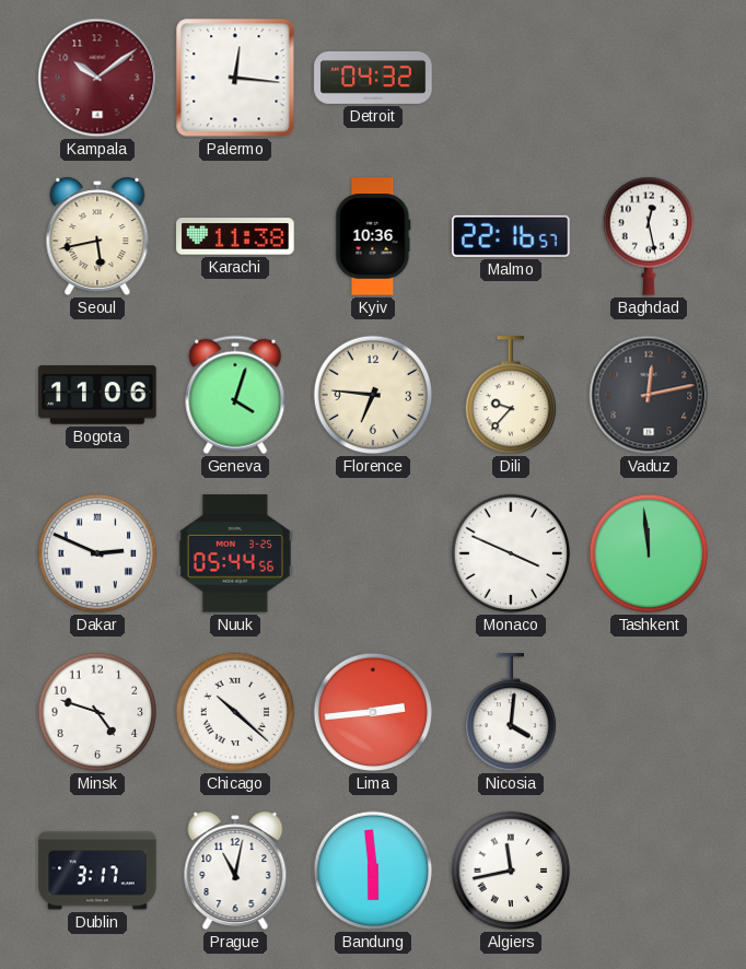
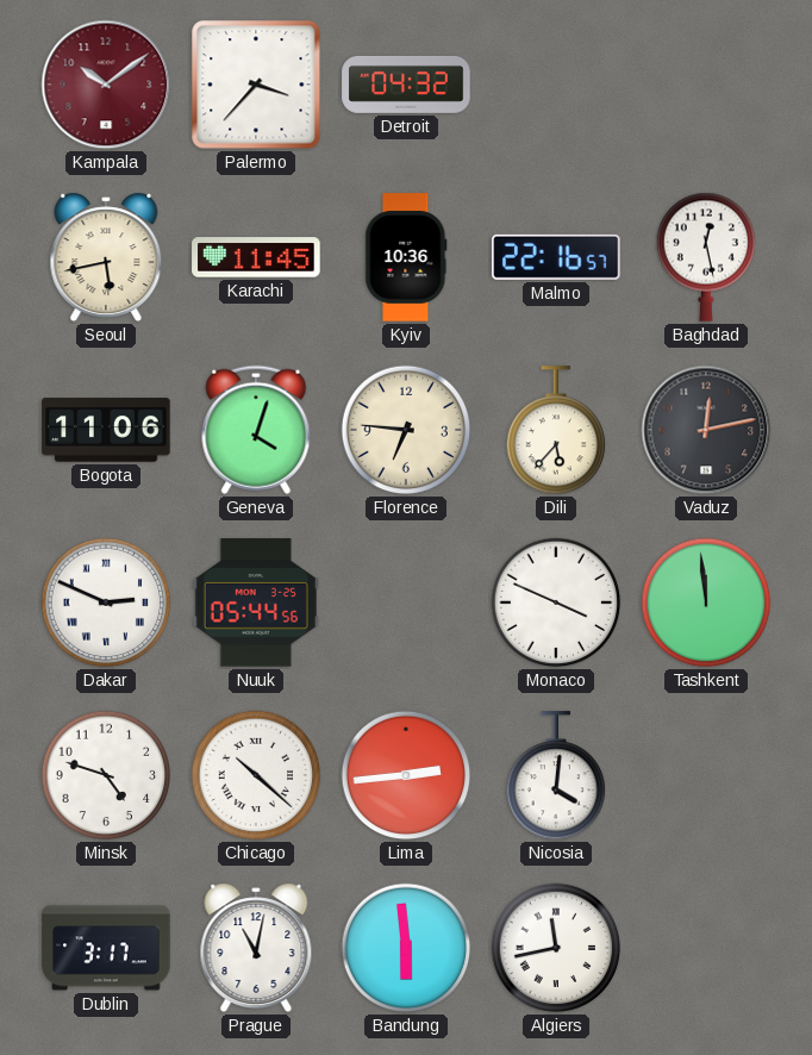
Palermo: 12:16 -> 3:37
Karachi: 11:38 -> 11:45
Dili: 9:37 -> 5:37
